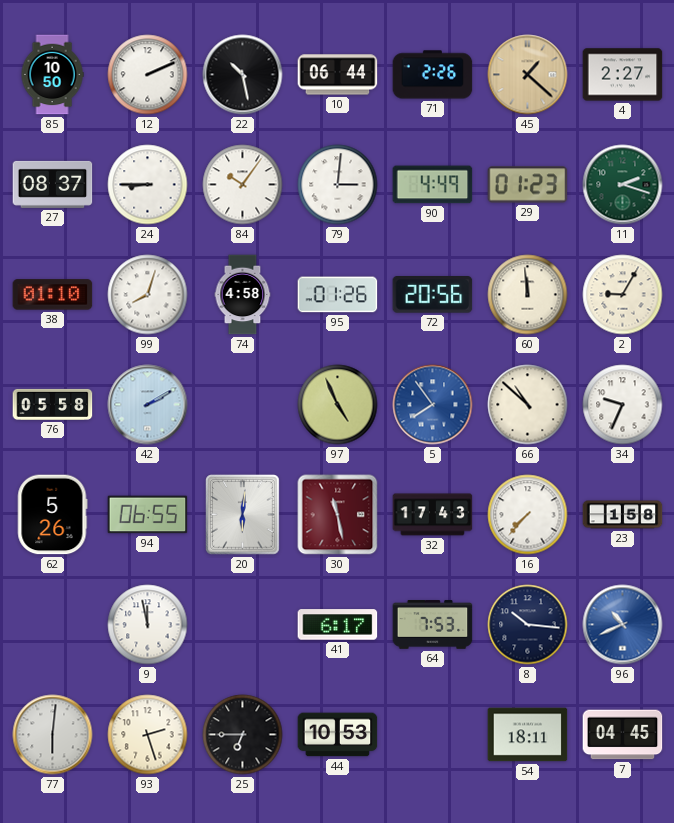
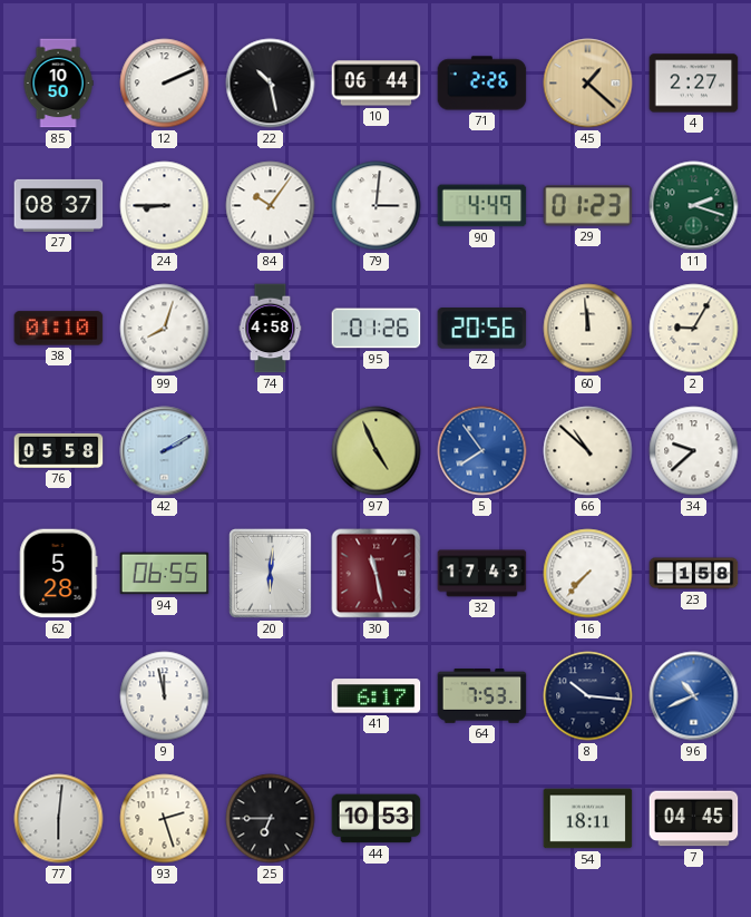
34: 9:34 -> 9:38
62: 5:26 -> 5:28
